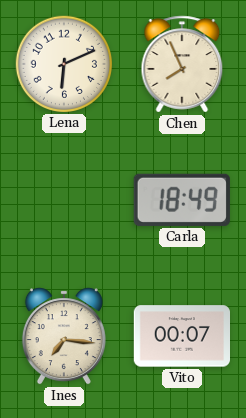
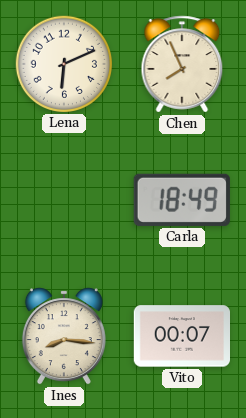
Ines: 7:16 -> 8:16
